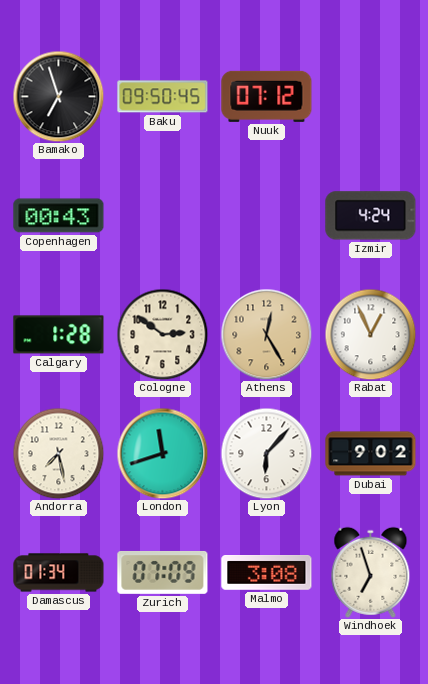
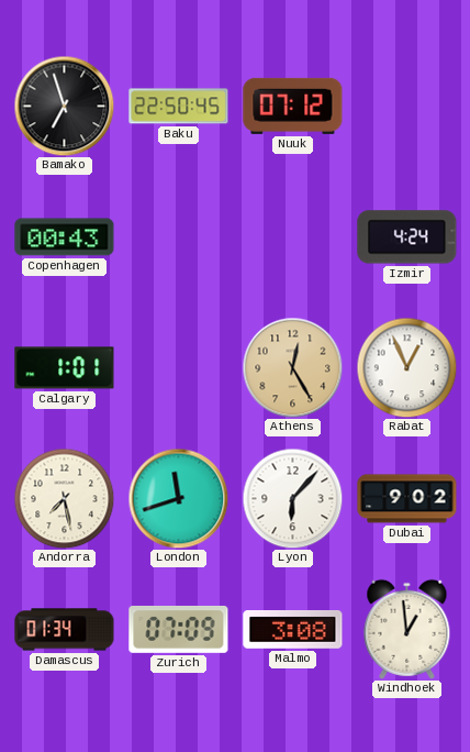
Baku: 09:50 -> 22:50
Calgary: 1:28 -> 1:01
Cologne: 2:51 -> none
Windhoek: 6:57 -> 12:59
